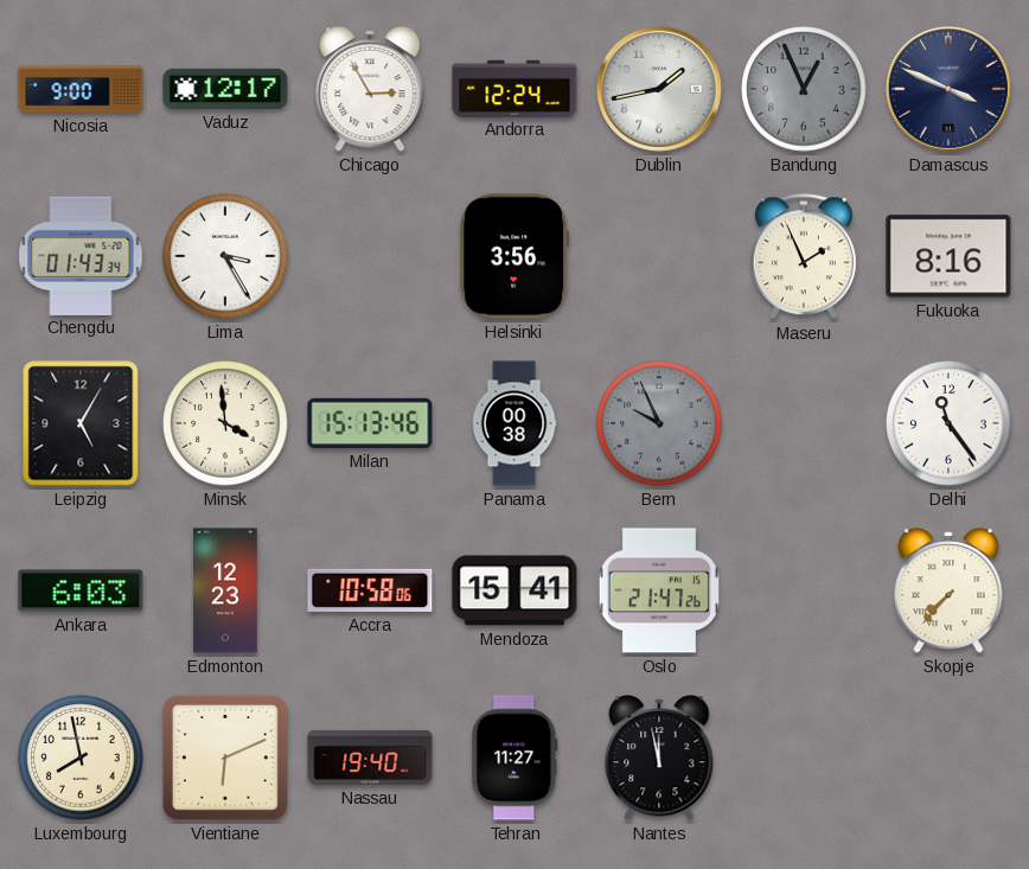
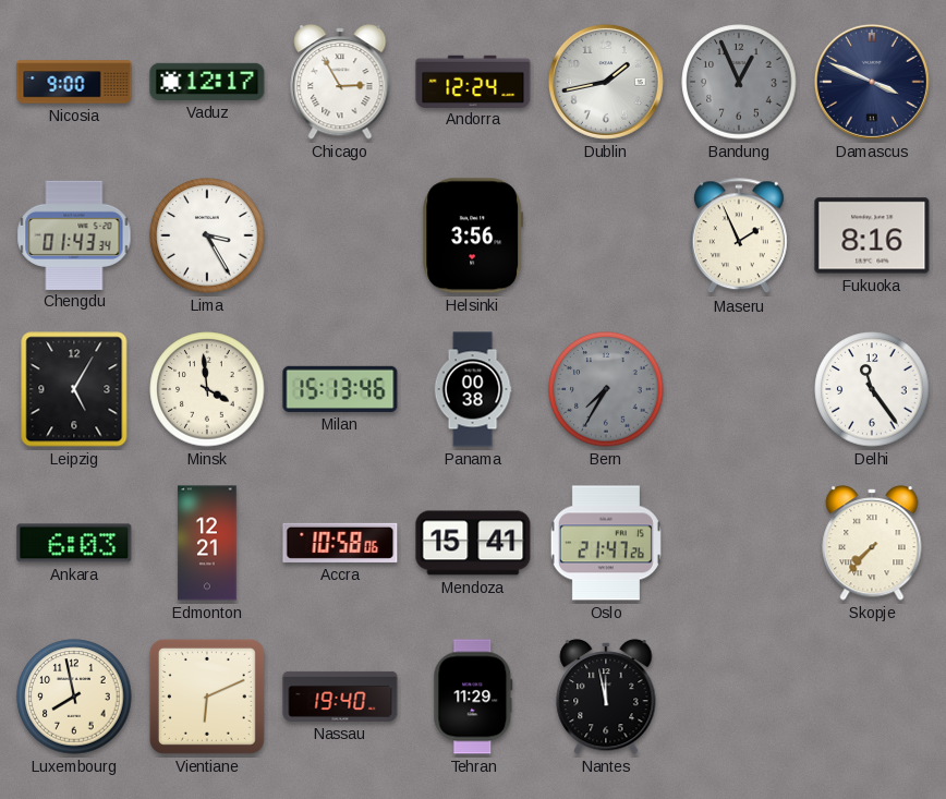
Bern: 9:56 -> 7:35
Edmonton: 12:23 -> 12:21
Tehran: 11:27 -> 11:29
